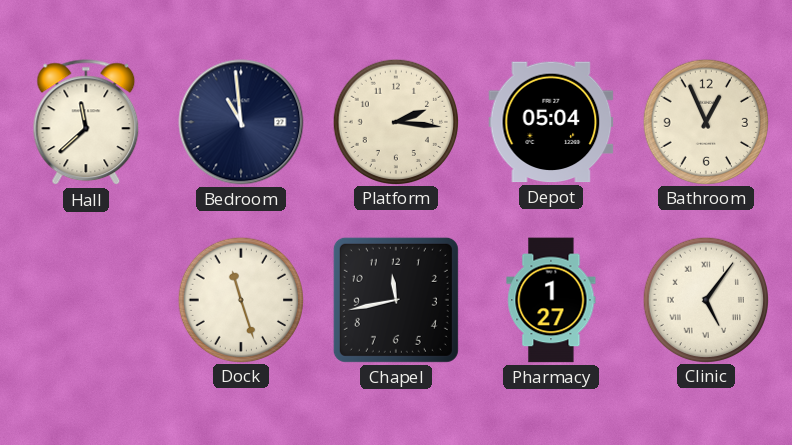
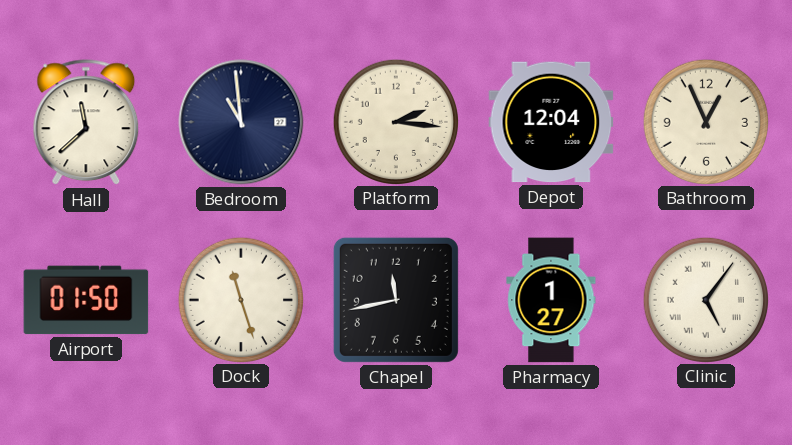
Depot: 05:04 -> 12:04
Airport: none -> 01:50
